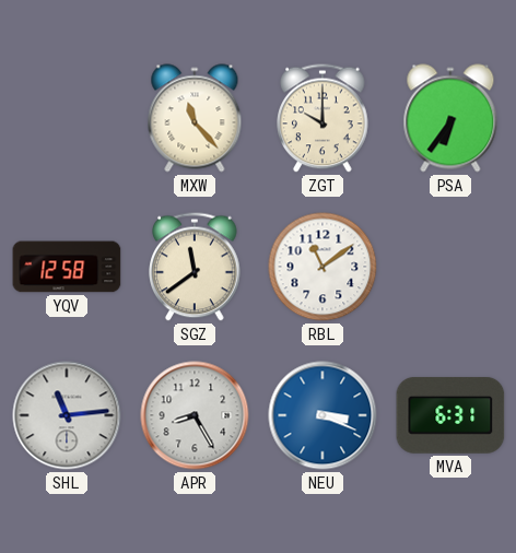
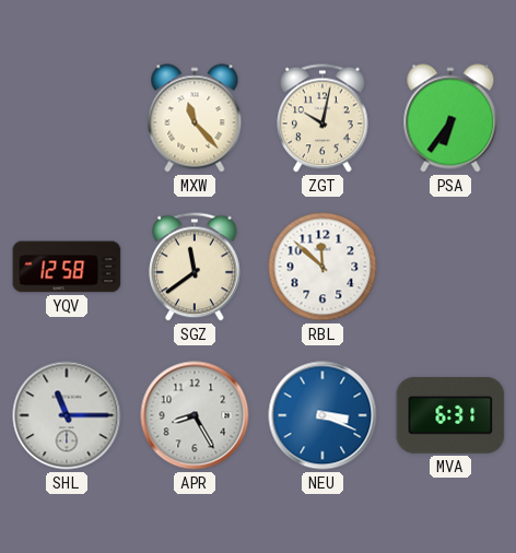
ZGT: 10:00 -> 10:02
RBL: 11:09 -> 11:52
SHL: 11:14 -> 11:15
